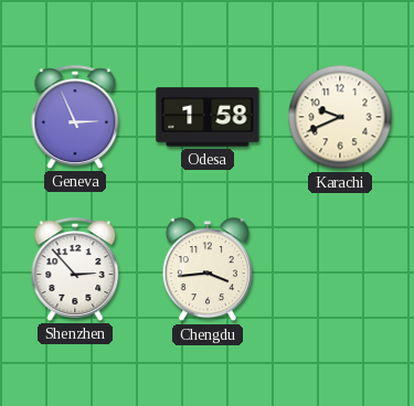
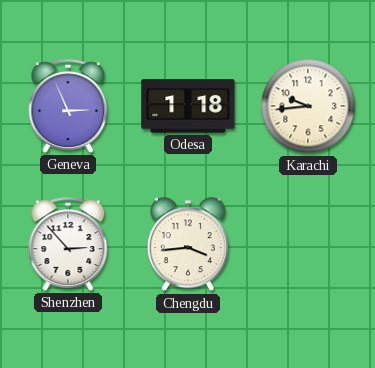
Odesa: 1:58 -> 1:18
Karachi: 9:41 -> 9:44
